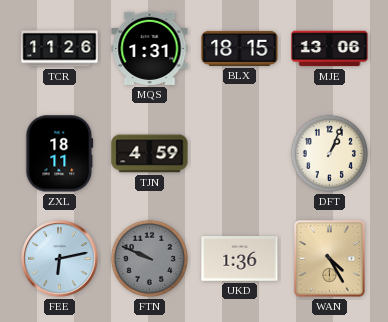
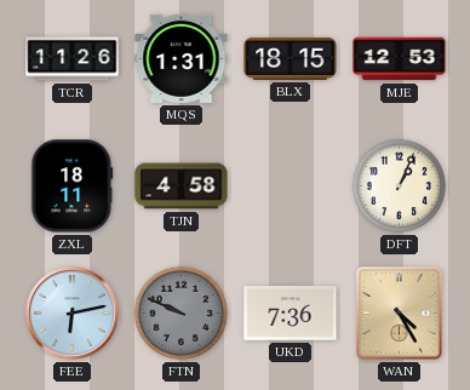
MJE: 13:06 -> 12:53
TJN: 4:59 -> 4:58
UKD: 1:36 -> 7:36
